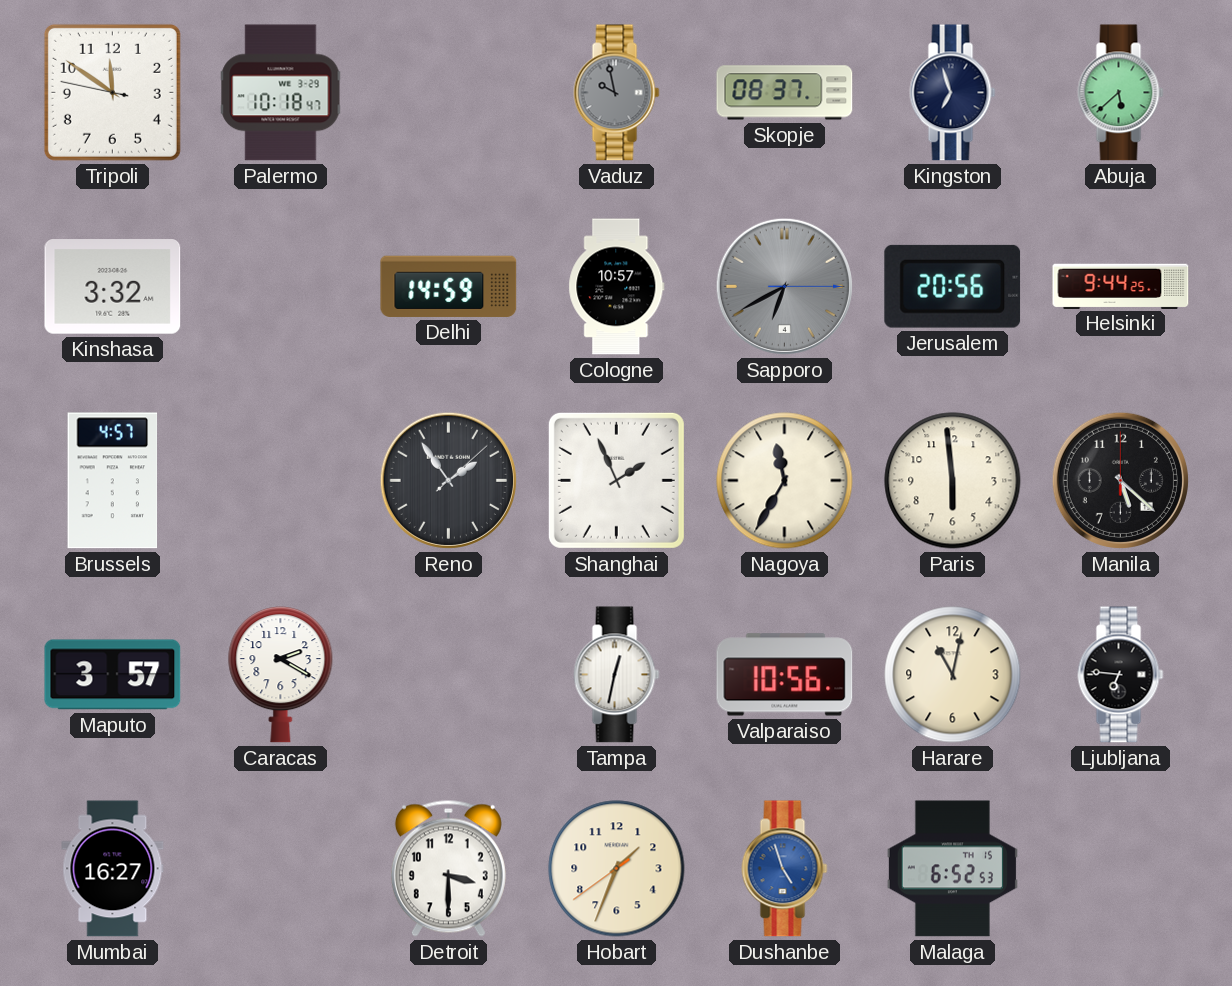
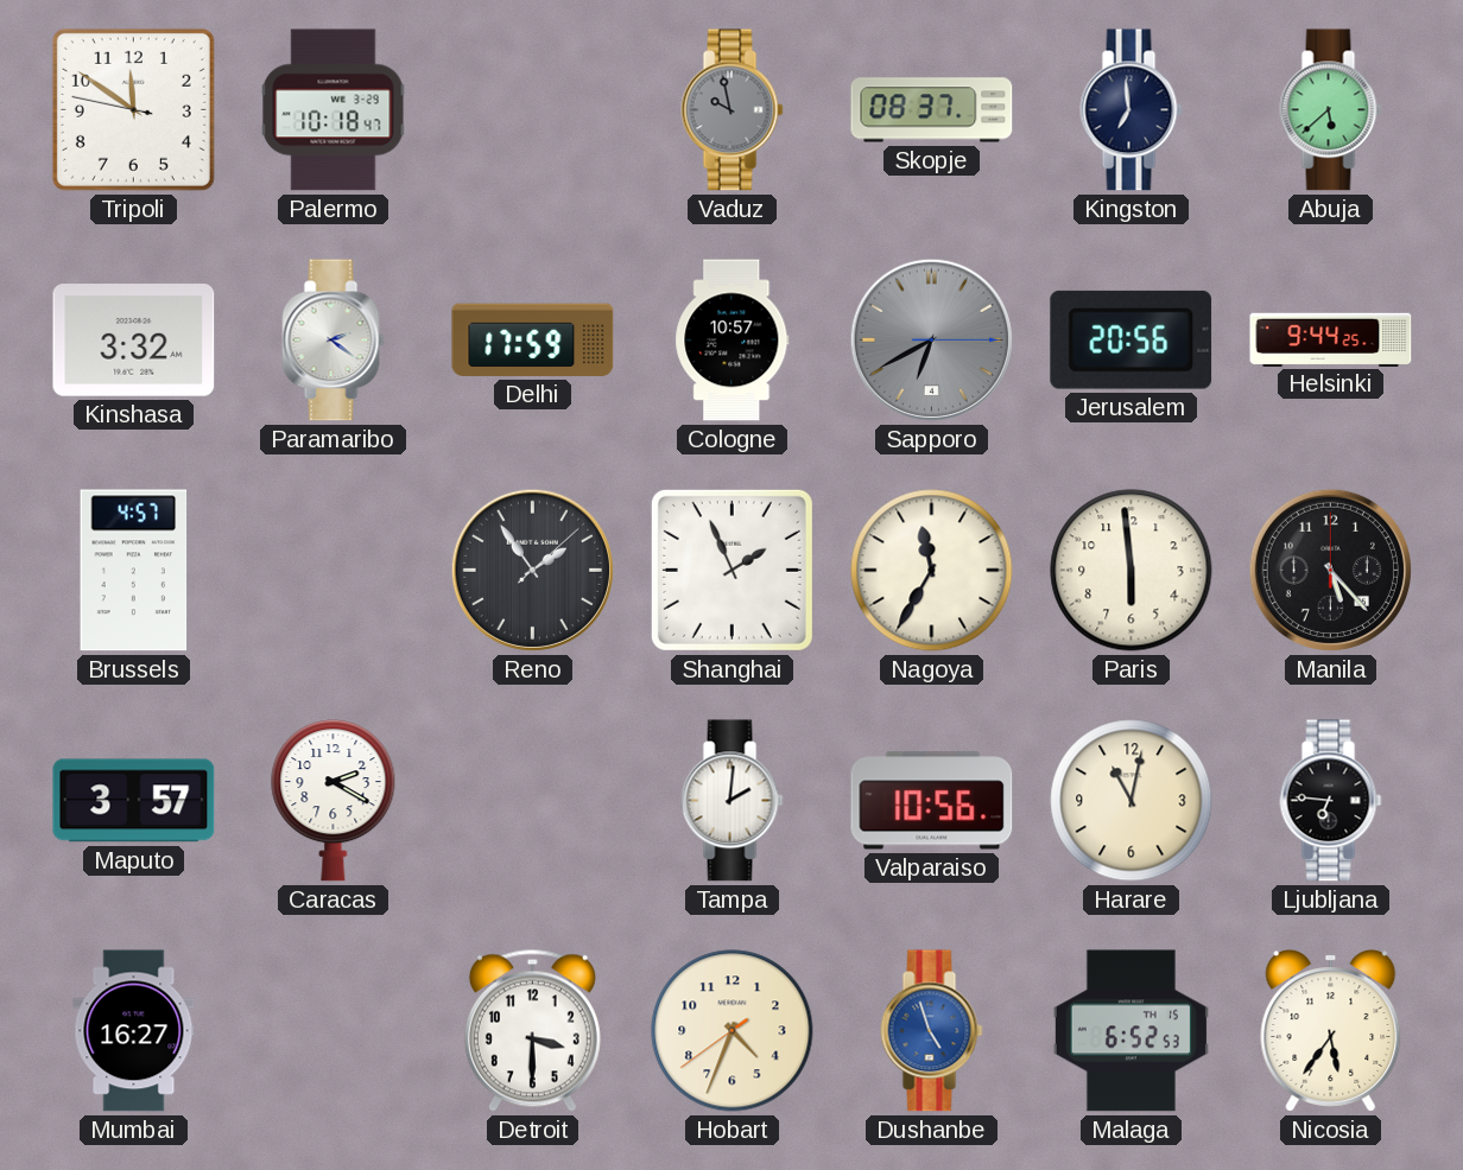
Kingston: 6:57 -> 6:59
Paramaribo: none -> 2:21
Delhi: 14:59 -> 17:59
Manila: 5:22 -> 5:23
Tampa: 12:32 -> 2:01
Hobart: 1:33 -> 4:33
Nicosia: none -> 5:36
